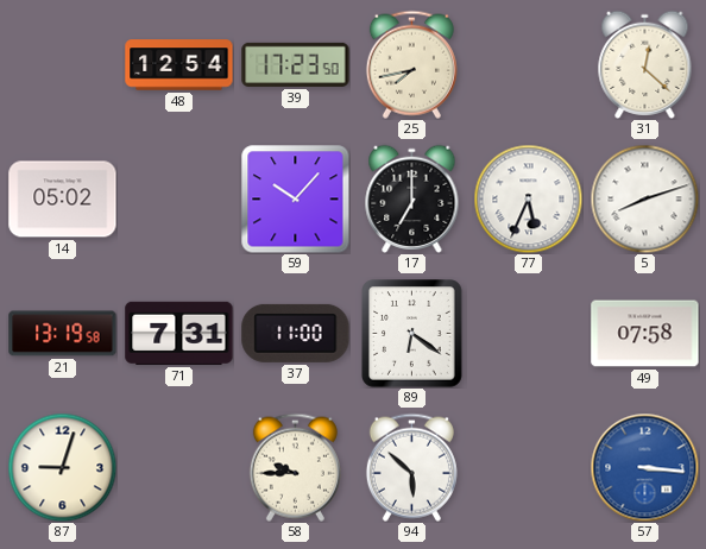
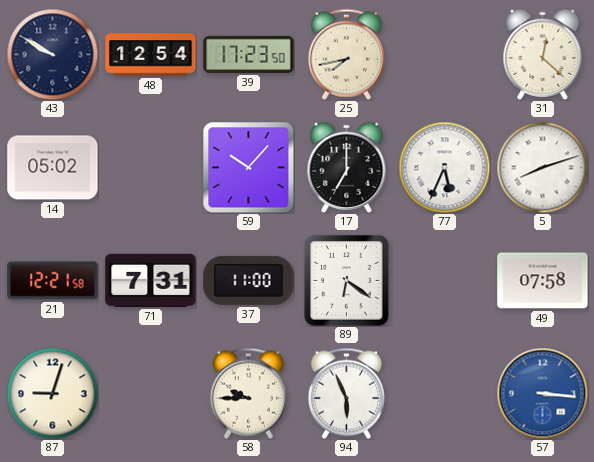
43: none -> 9:50
21: 13:19 -> 12:21
94: 5:52 -> 5:56
